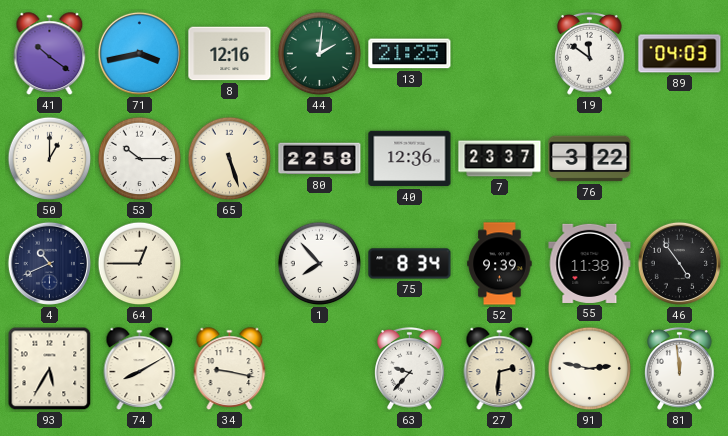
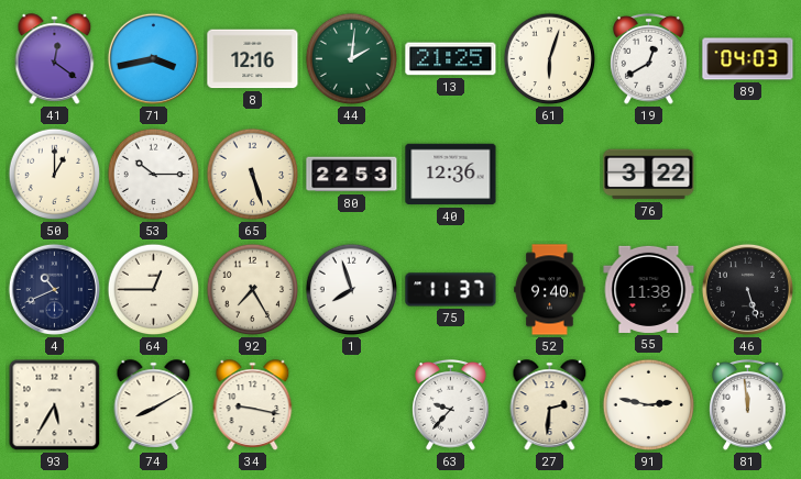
41: 10:21 -> 12:21
61: none -> 6:03
19: 11:51 -> 12:40
80: 22:58 -> 22:53
7: 23:37 -> none
92: none -> 7:25
1: 7:53 -> 7:57
75: 8:34 -> 11:37
52: 9:39 -> 9:40
46: 4:54 -> 5:27
